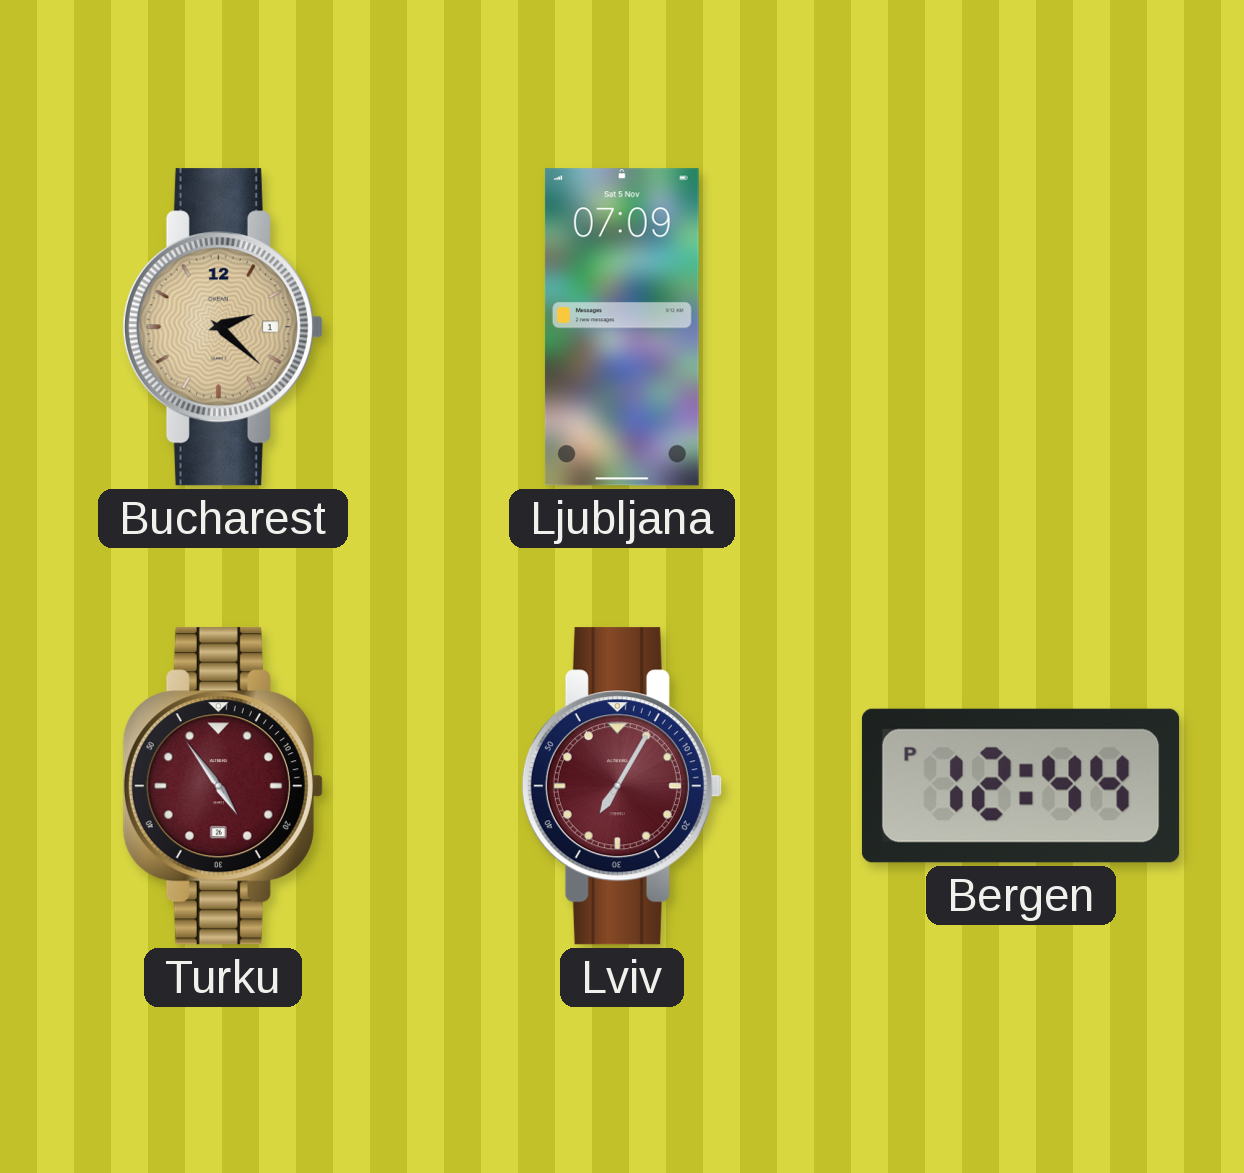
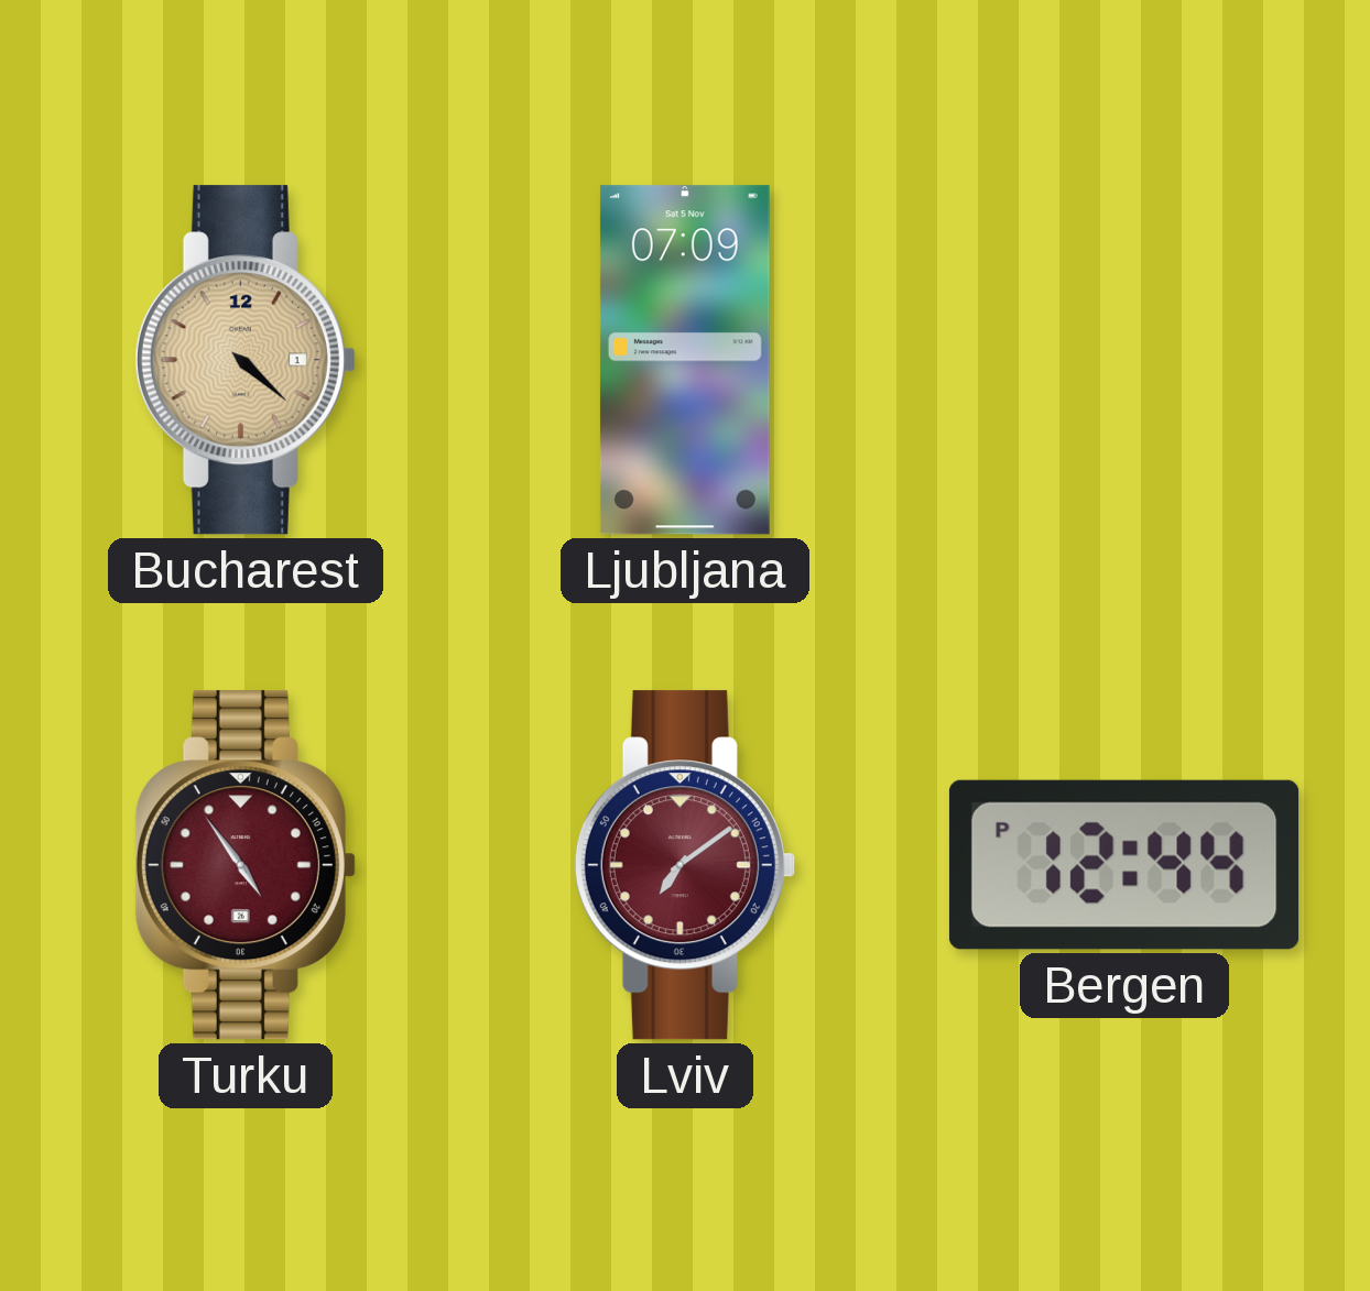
Bucharest: 2:22 -> 4:22
Lviv: 7:05 -> 7:09
